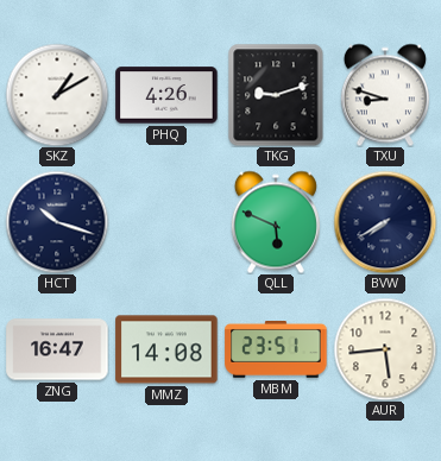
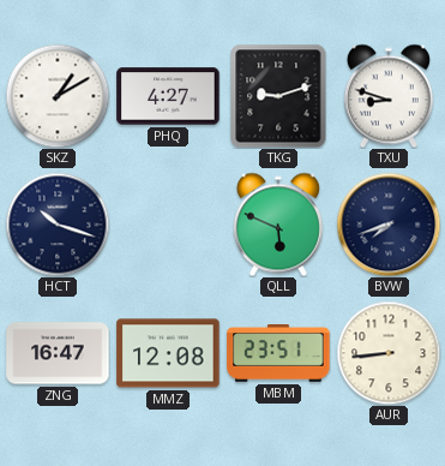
PHQ: 4:26 -> 4:27
BVW: 7:40 -> 7:42
MMZ: 14:08 -> 12:08
AUR: 5:44 -> 8:44
